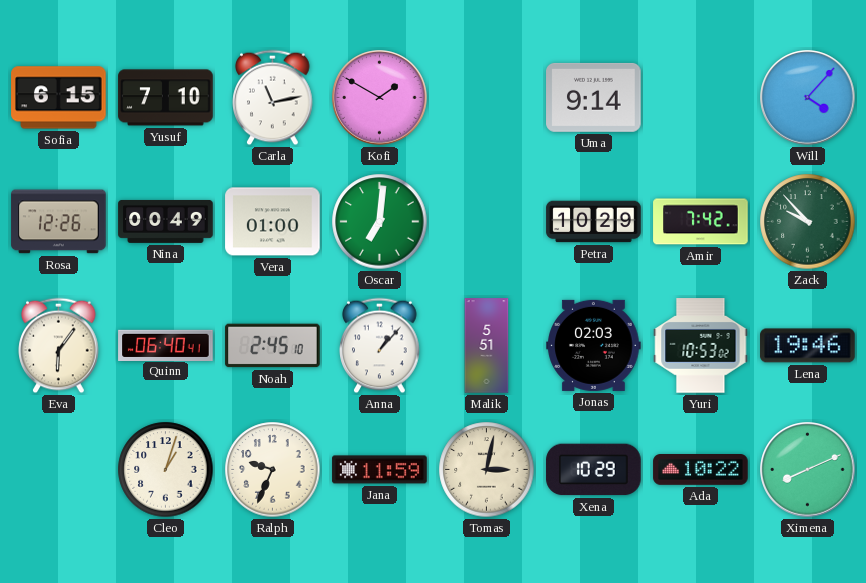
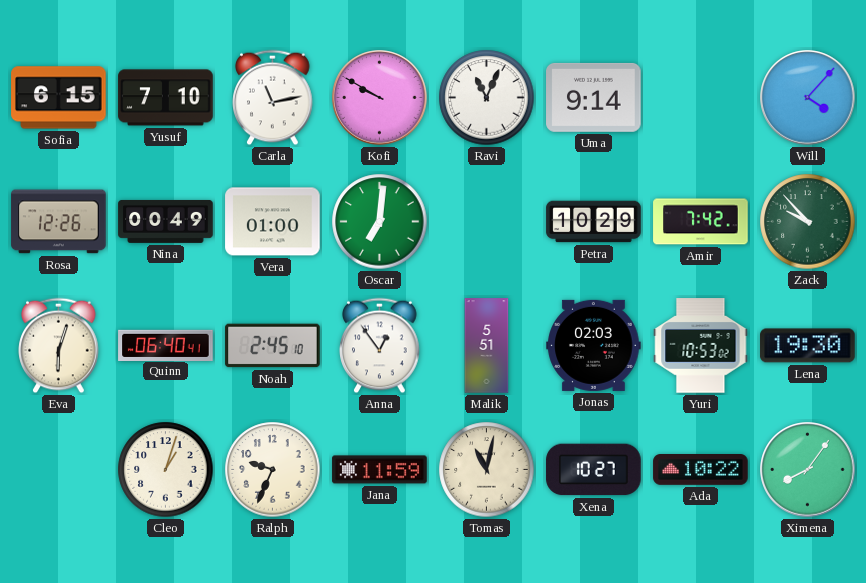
Kofi: 1:50 -> 9:50
Ravi: none -> 11:04
Eva: 6:06 -> 6:03
Anna: 1:07 -> 12:54
Lena: 19:46 -> 19:30
Tomas: 3:02 -> 11:02
Xena: 10:29 -> 10:27
Ximena: 8:11 -> 8:06
